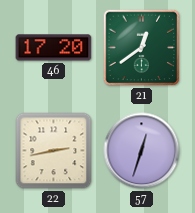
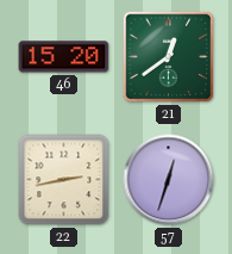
46: 17:20 -> 15:20
